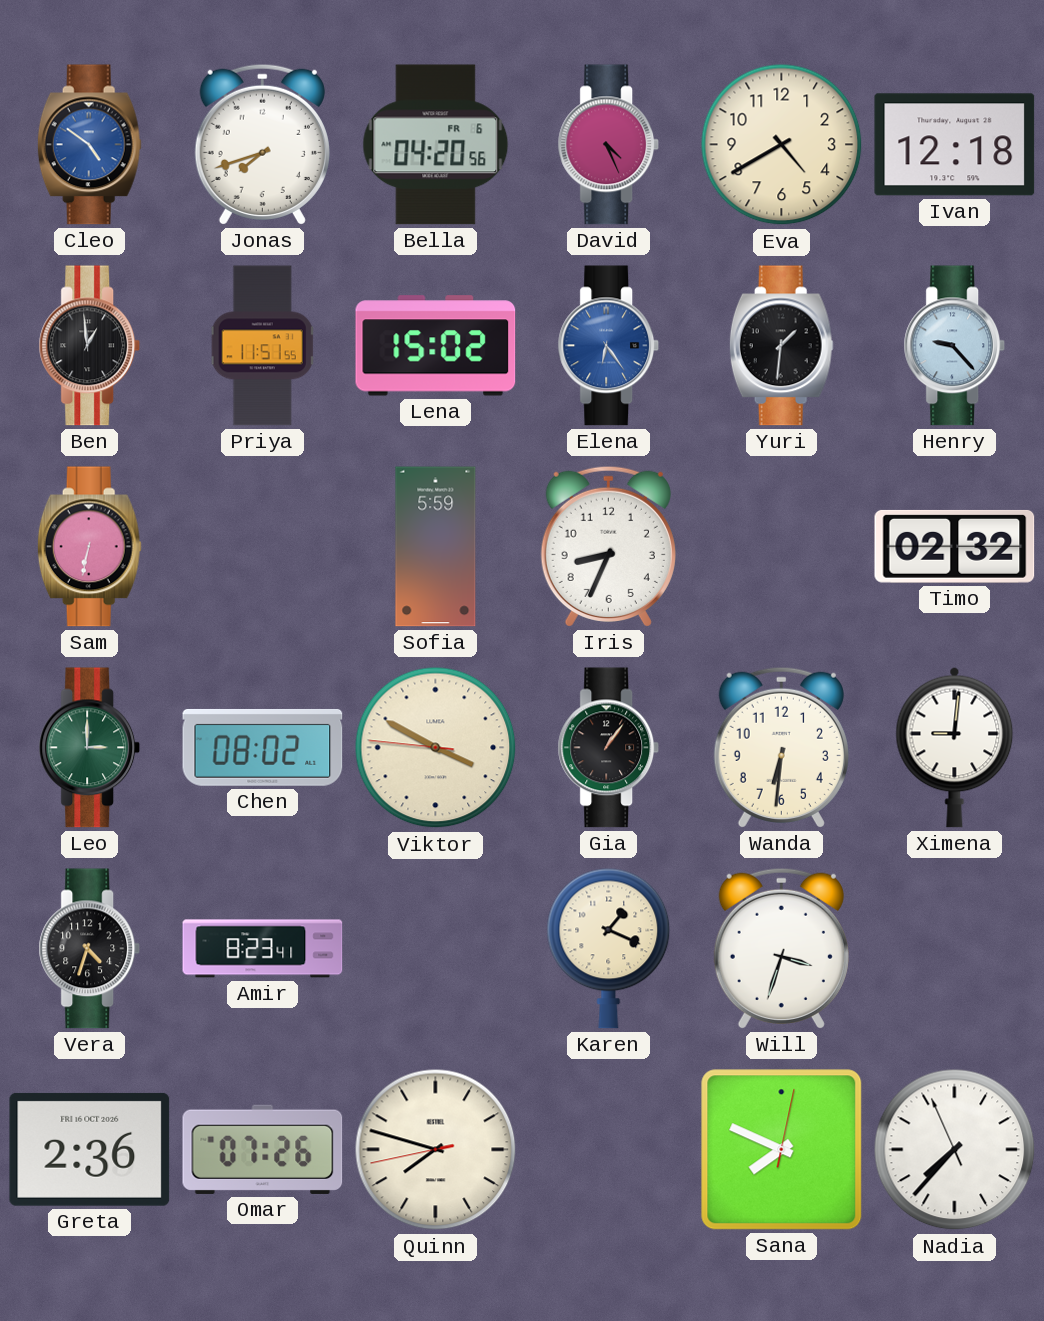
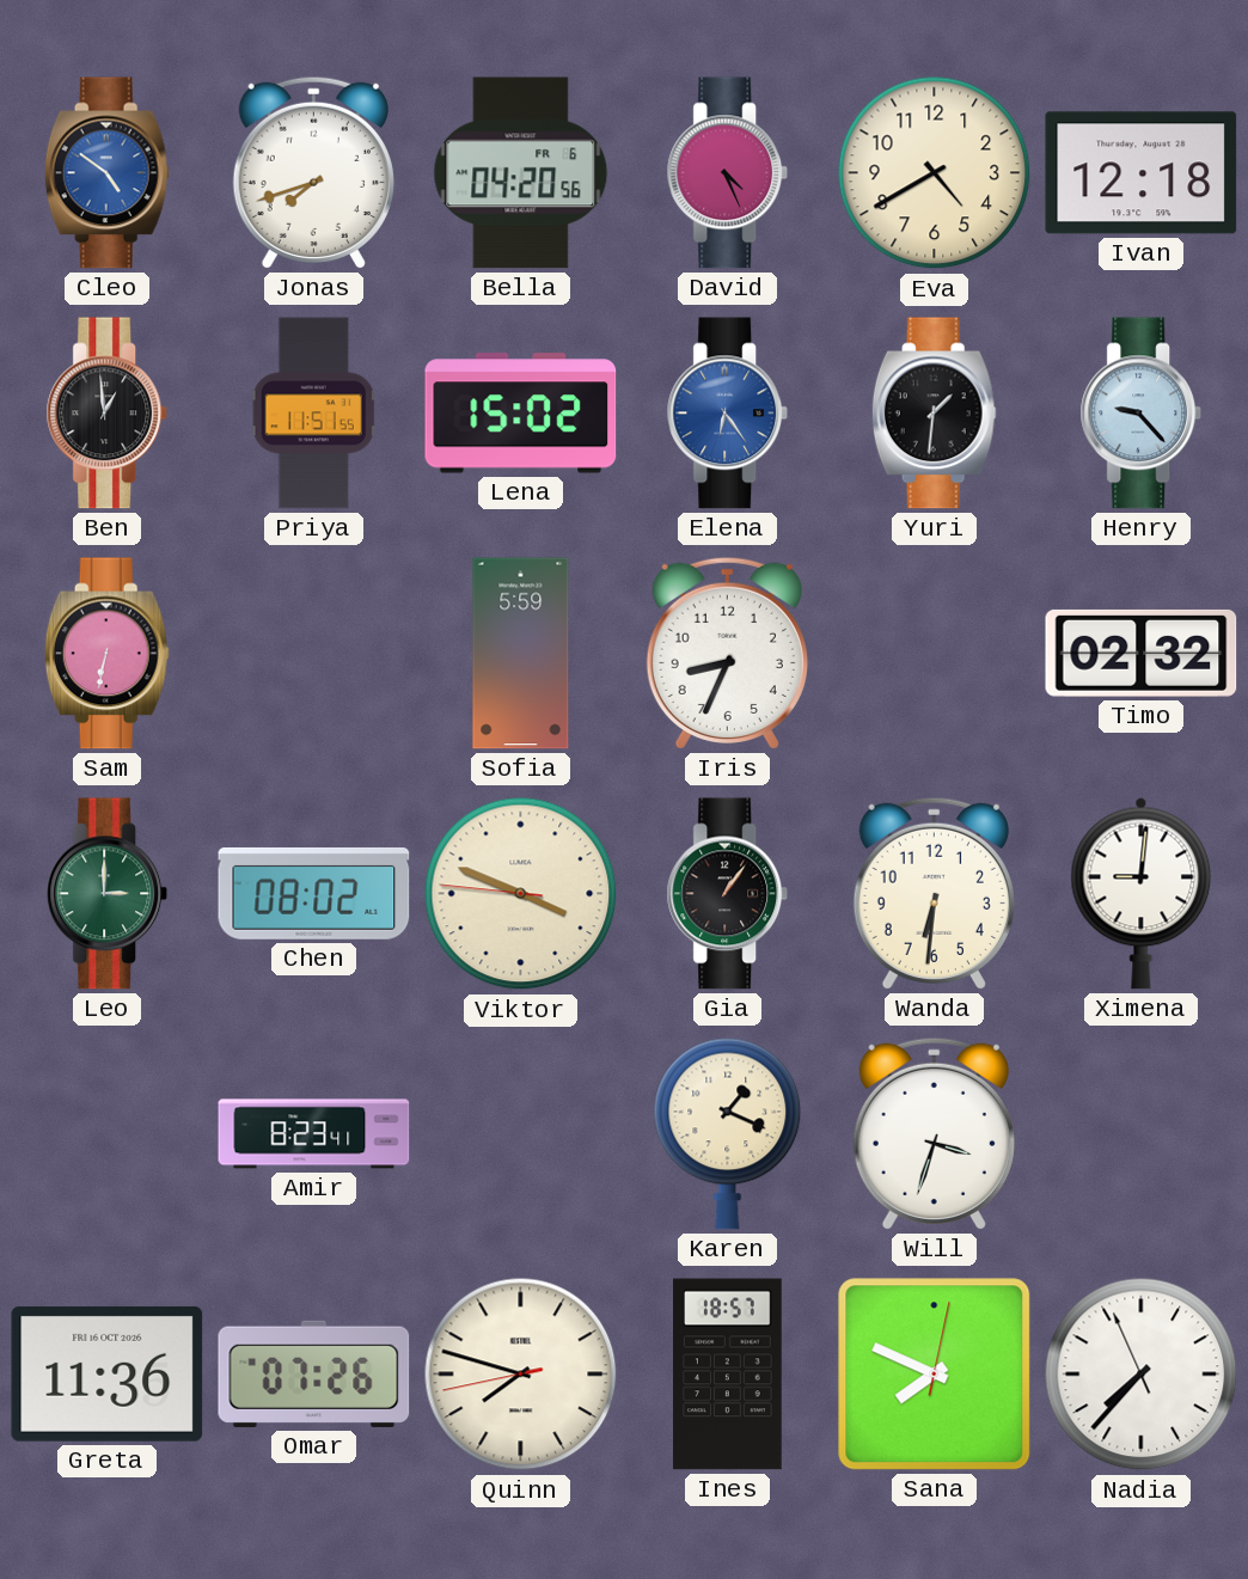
Viktor: 3:49 -> 3:48
Vera: 4:33 -> none
Greta: 2:36 -> 11:36
Ines: none -> 18:57
